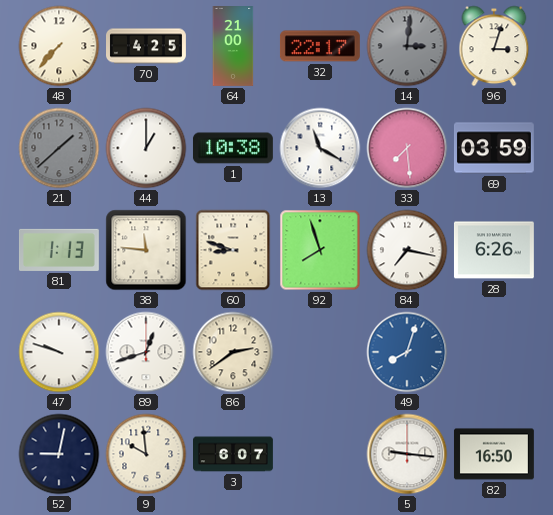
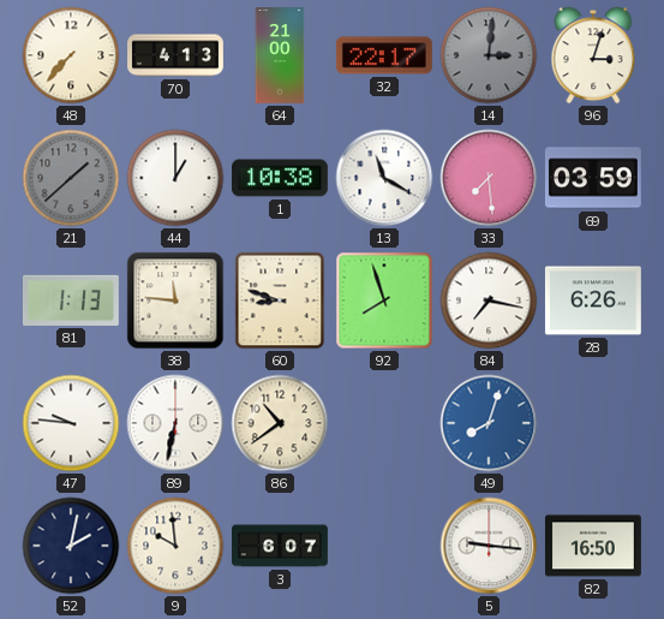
70: 4:25 -> 4:13
47: 9:48 -> 9:46
89: 12:42 -> 6:32
86: 2:39 -> 10:39
52: 9:02 -> 2:02
